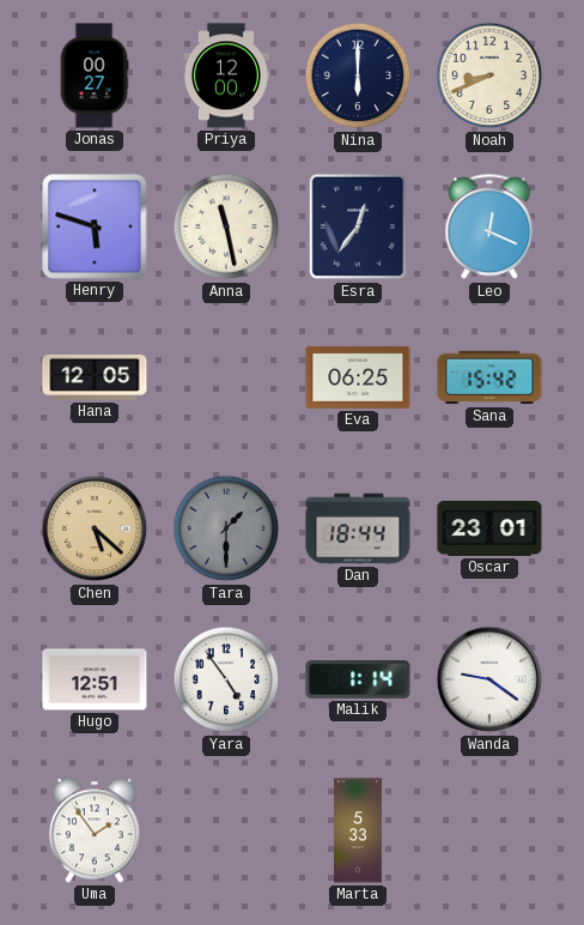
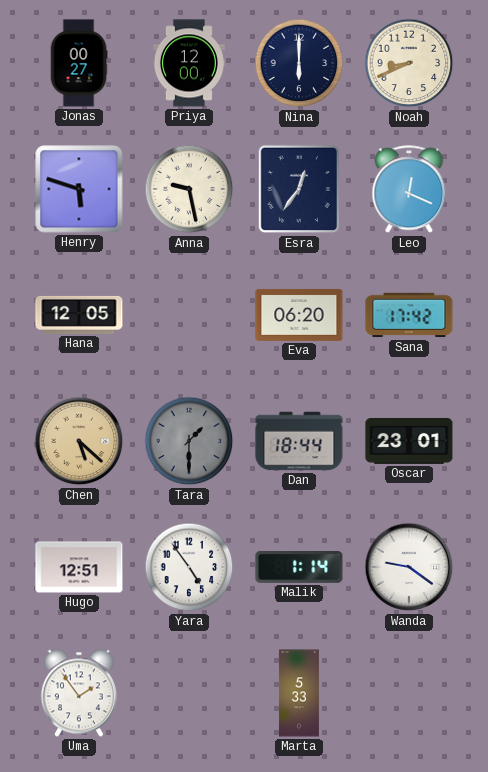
Anna: 11:28 -> 9:28
Eva: 06:25 -> 06:20
Sana: 15:42 -> 17:42
